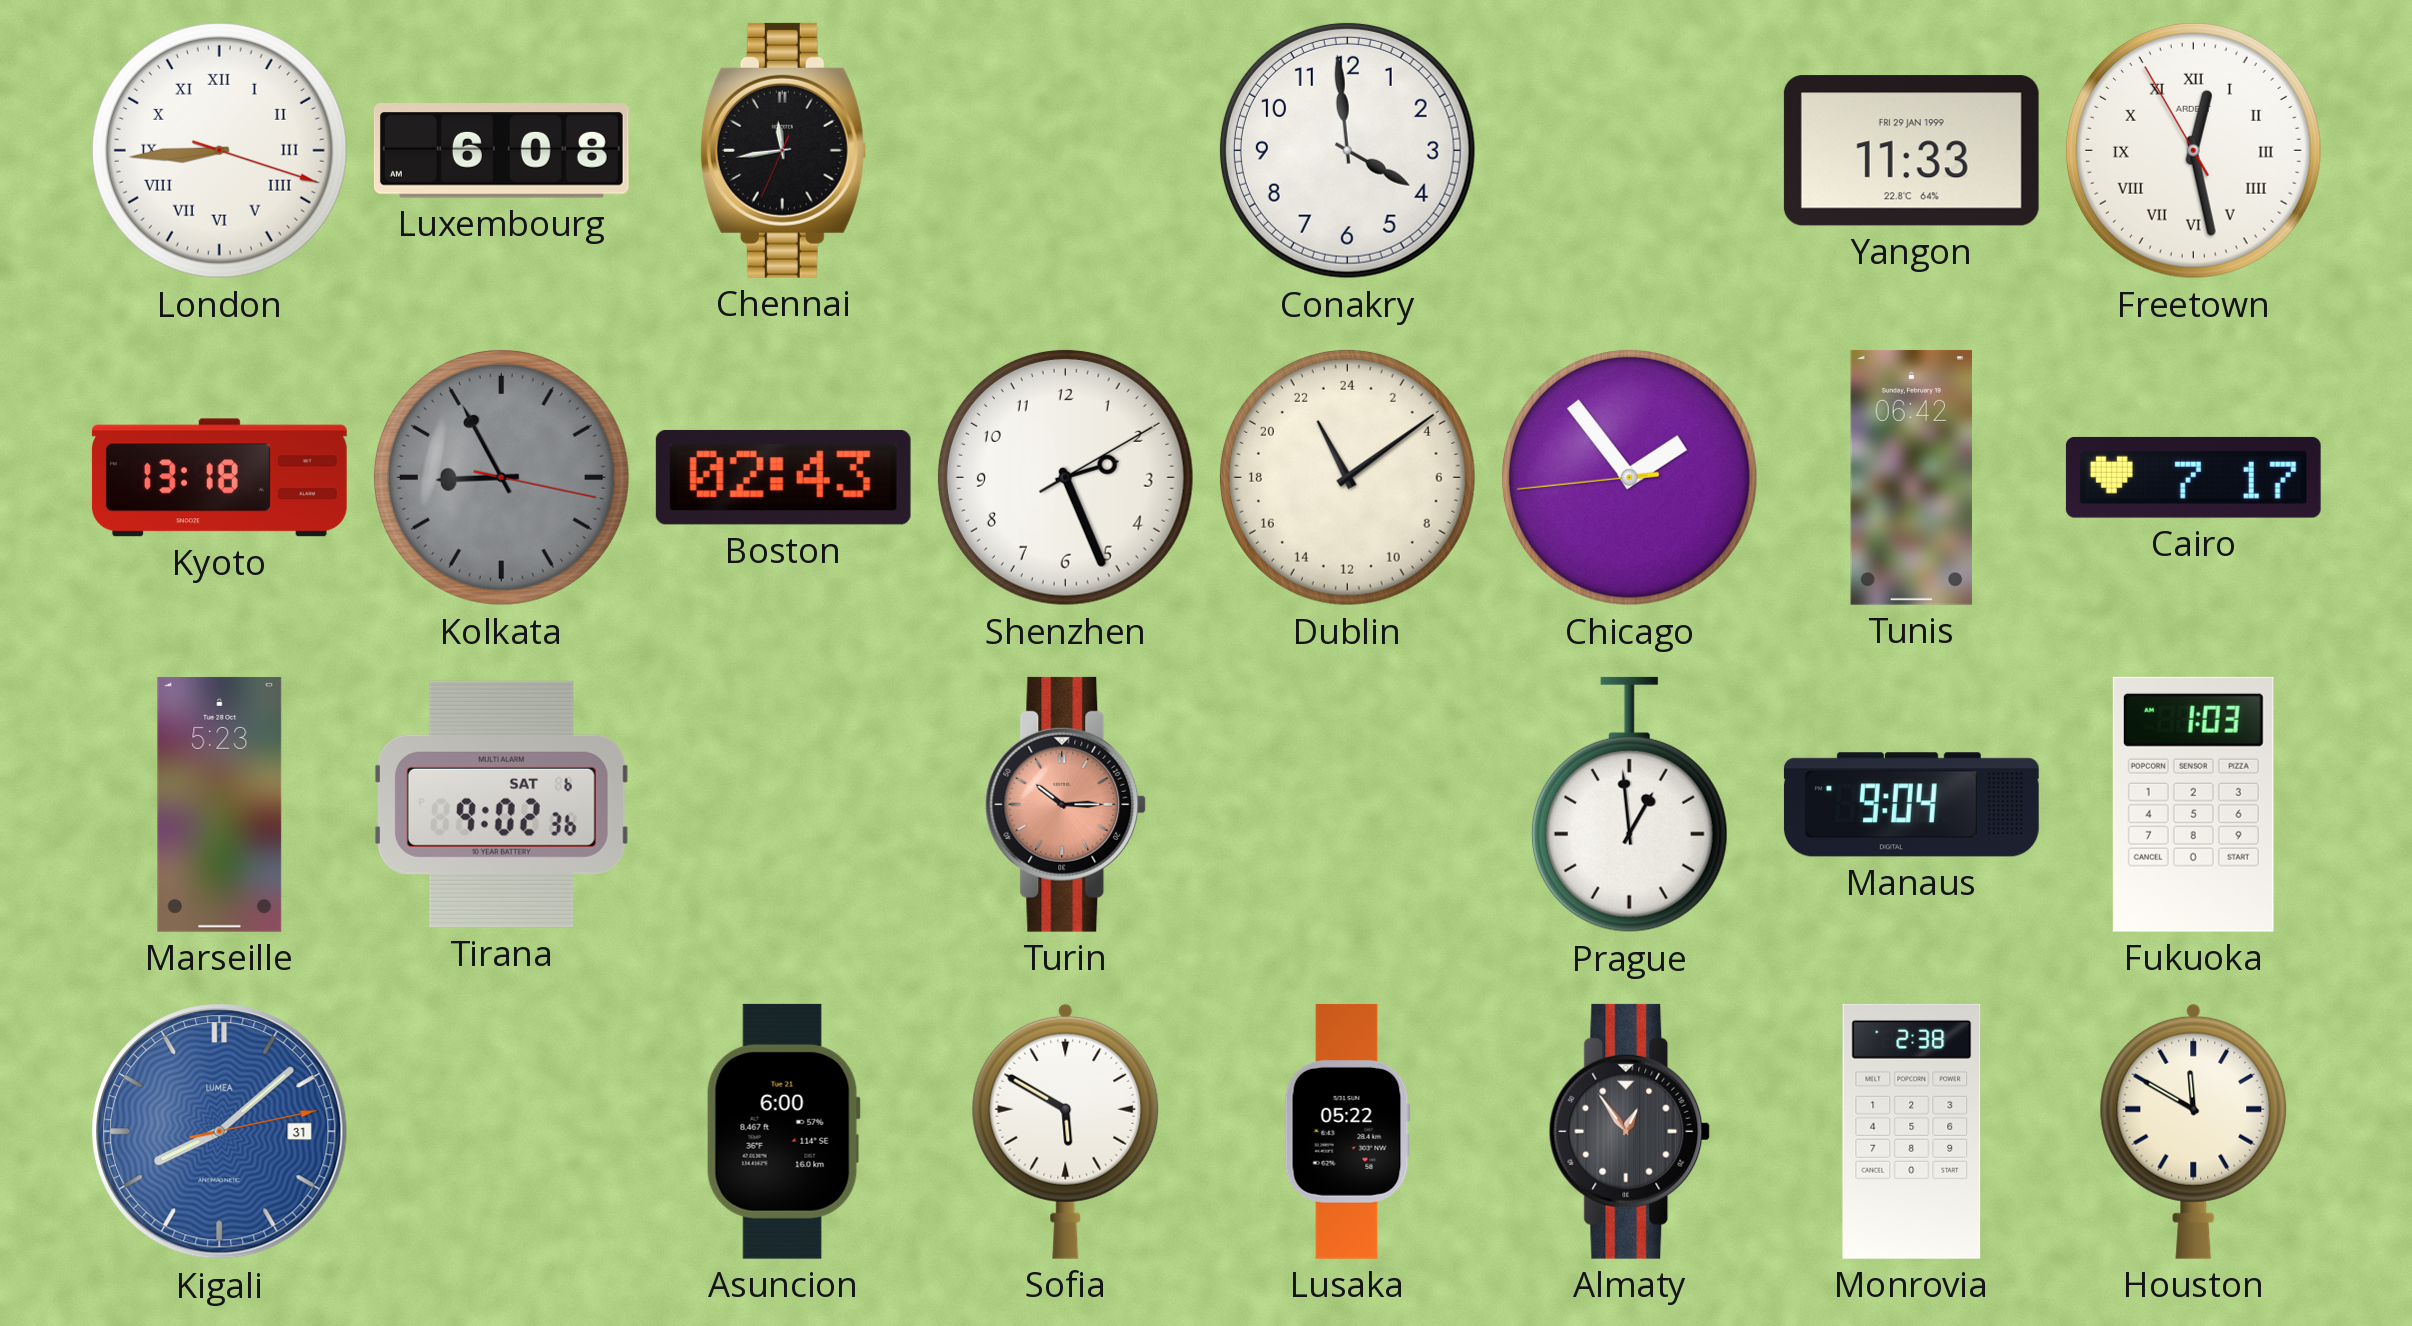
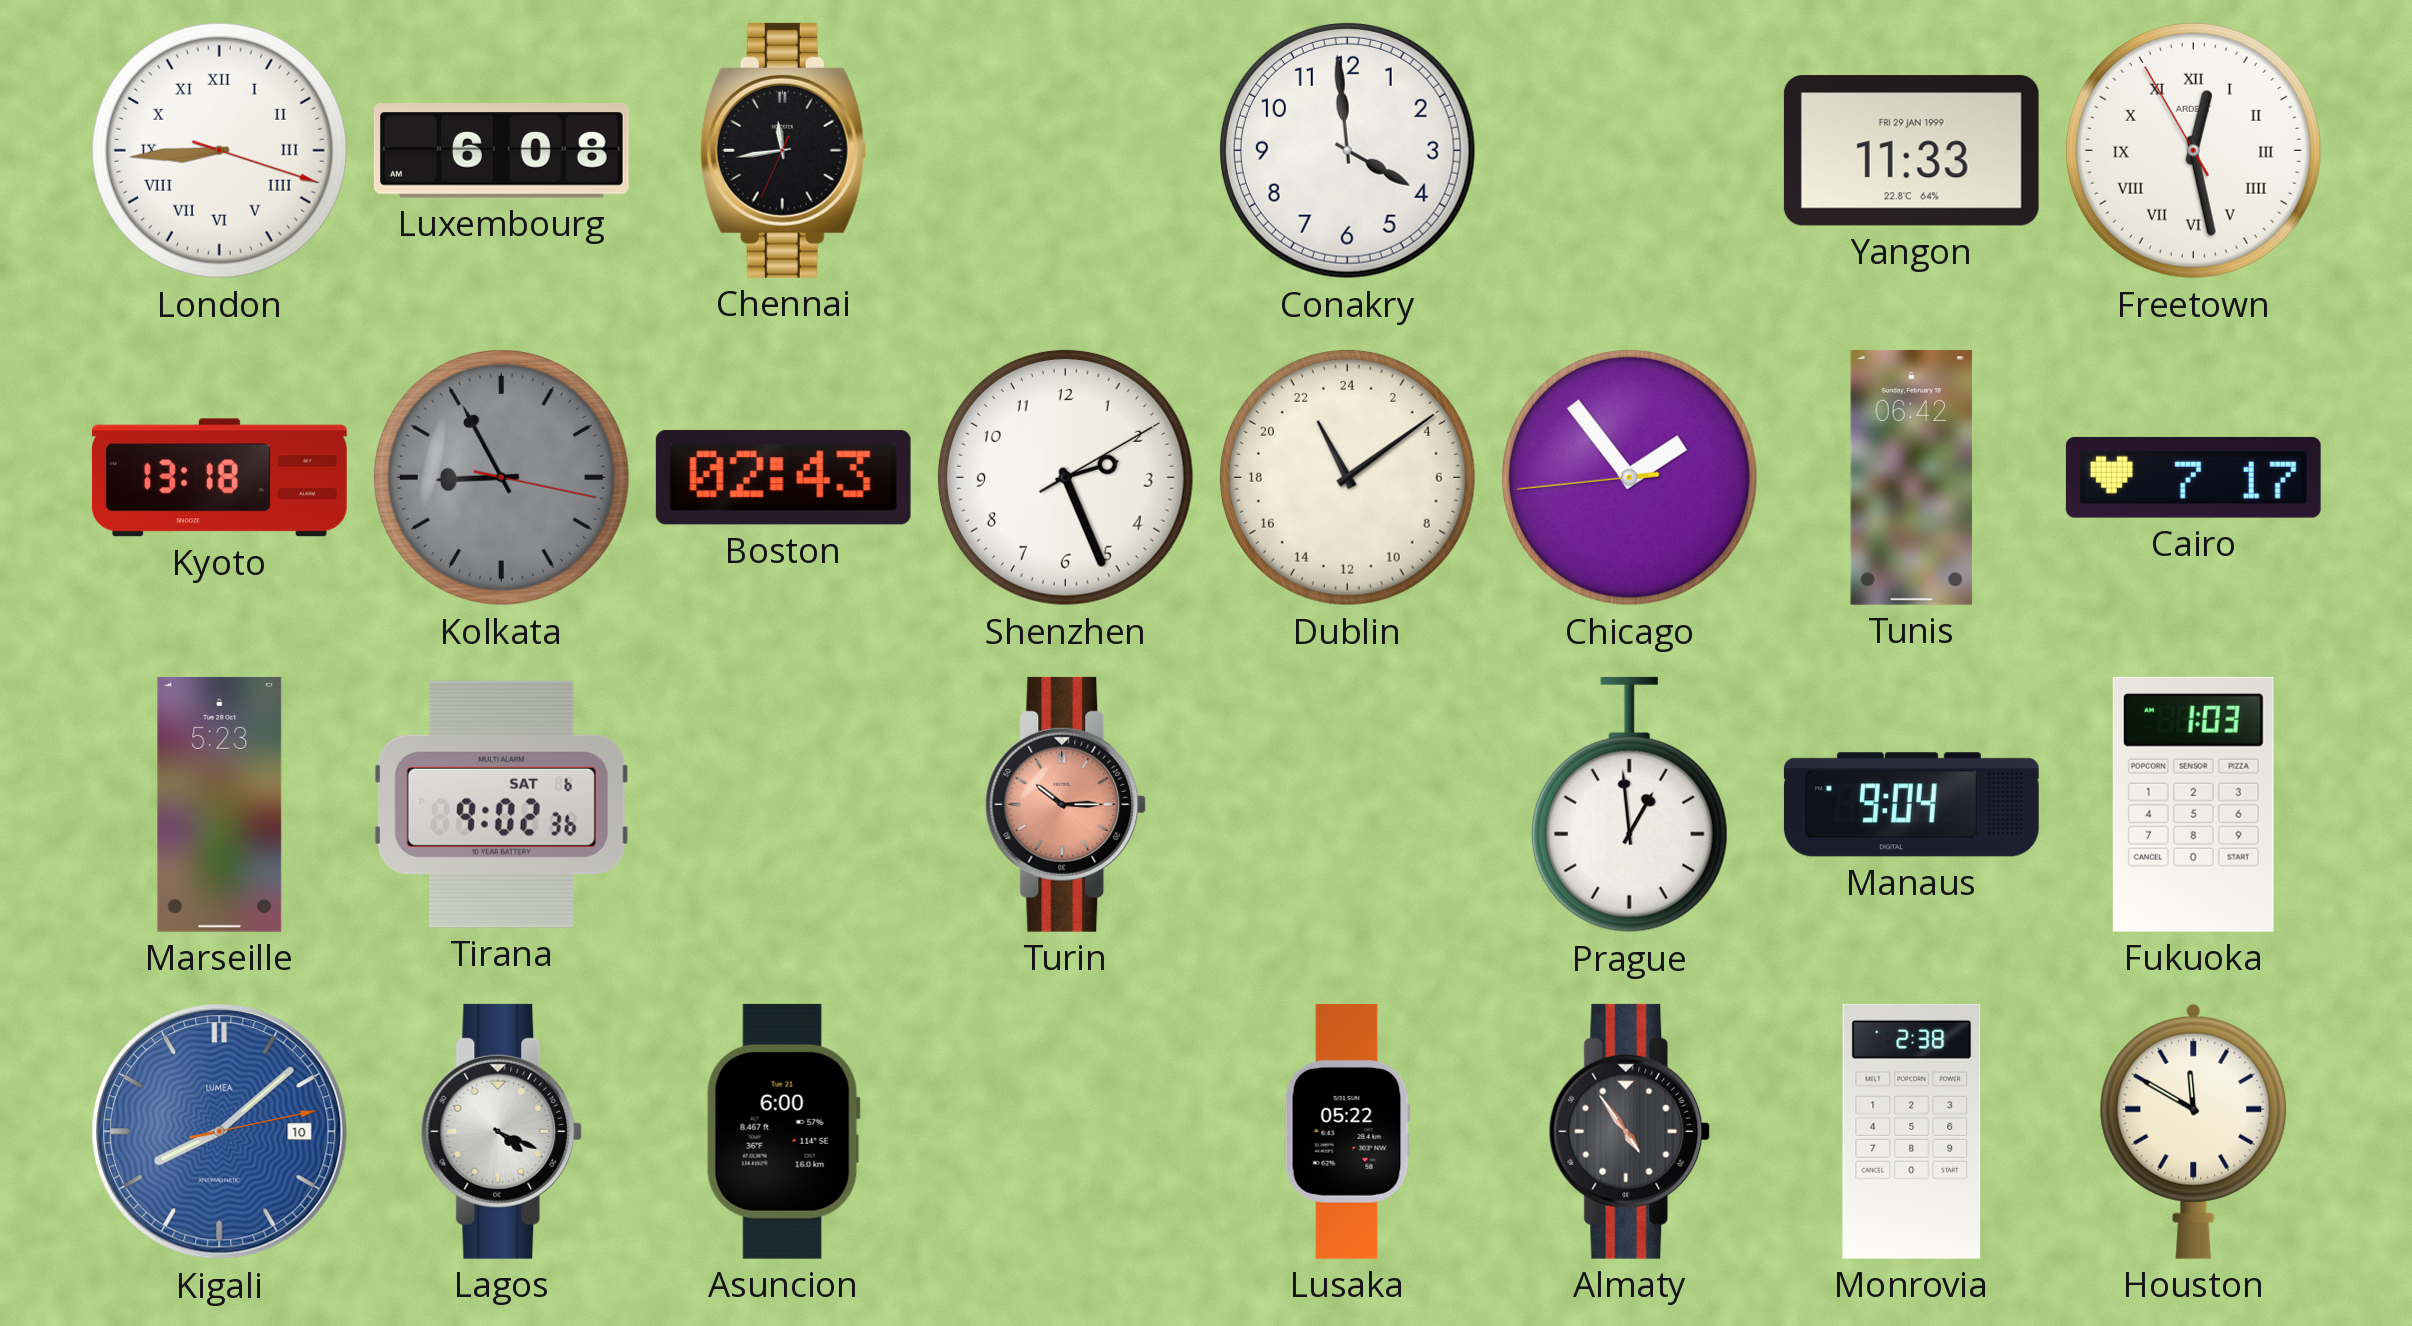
Kigali date: 31 -> 10
Lagos: none -> 4:19
Sofia: 5:50 -> none
Almaty: 12:54 -> 4:54
